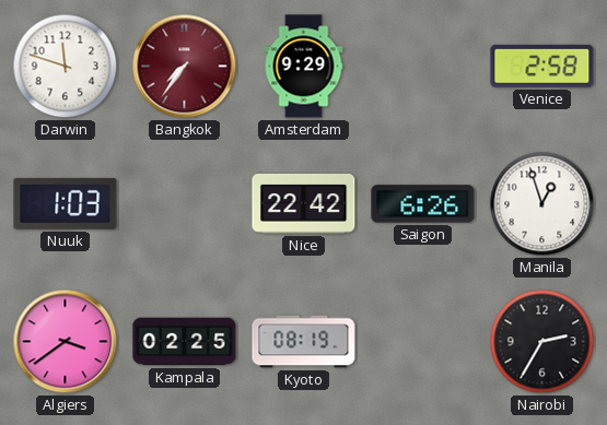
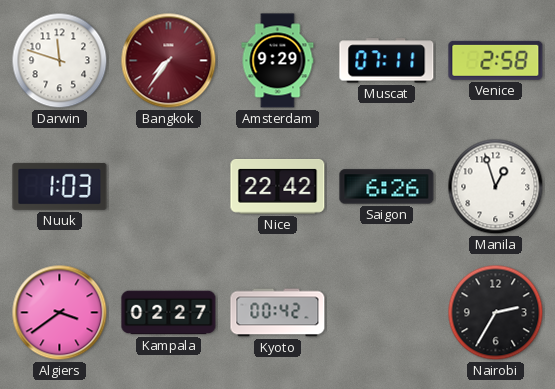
Muscat: none -> 07:11
Kampala: 02:25 -> 02:27
Kyoto: 08:19 -> 00:42
